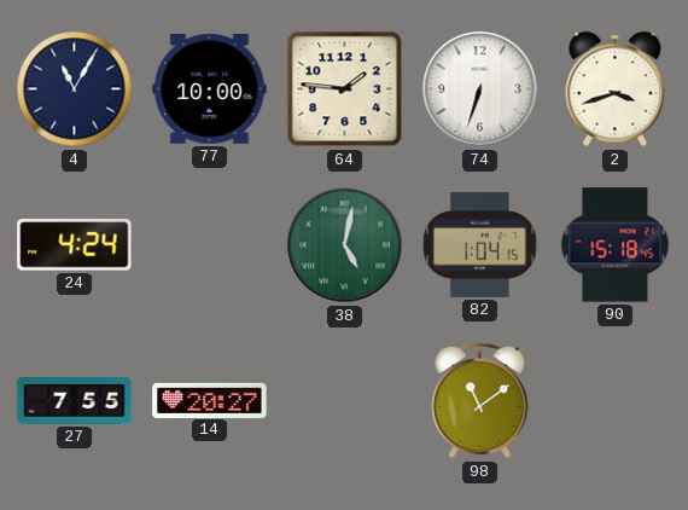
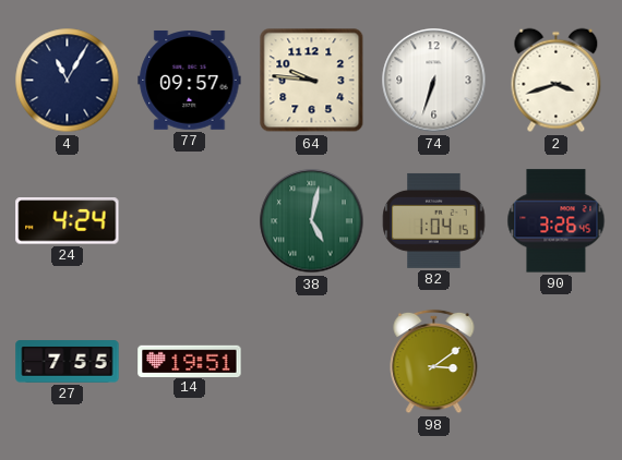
77: 10:00 -> 09:57
64: 1:46 -> 9:46
90: 15:18 -> 3:26
14: 20:27 -> 19:51
98: 11:09 -> 3:09
